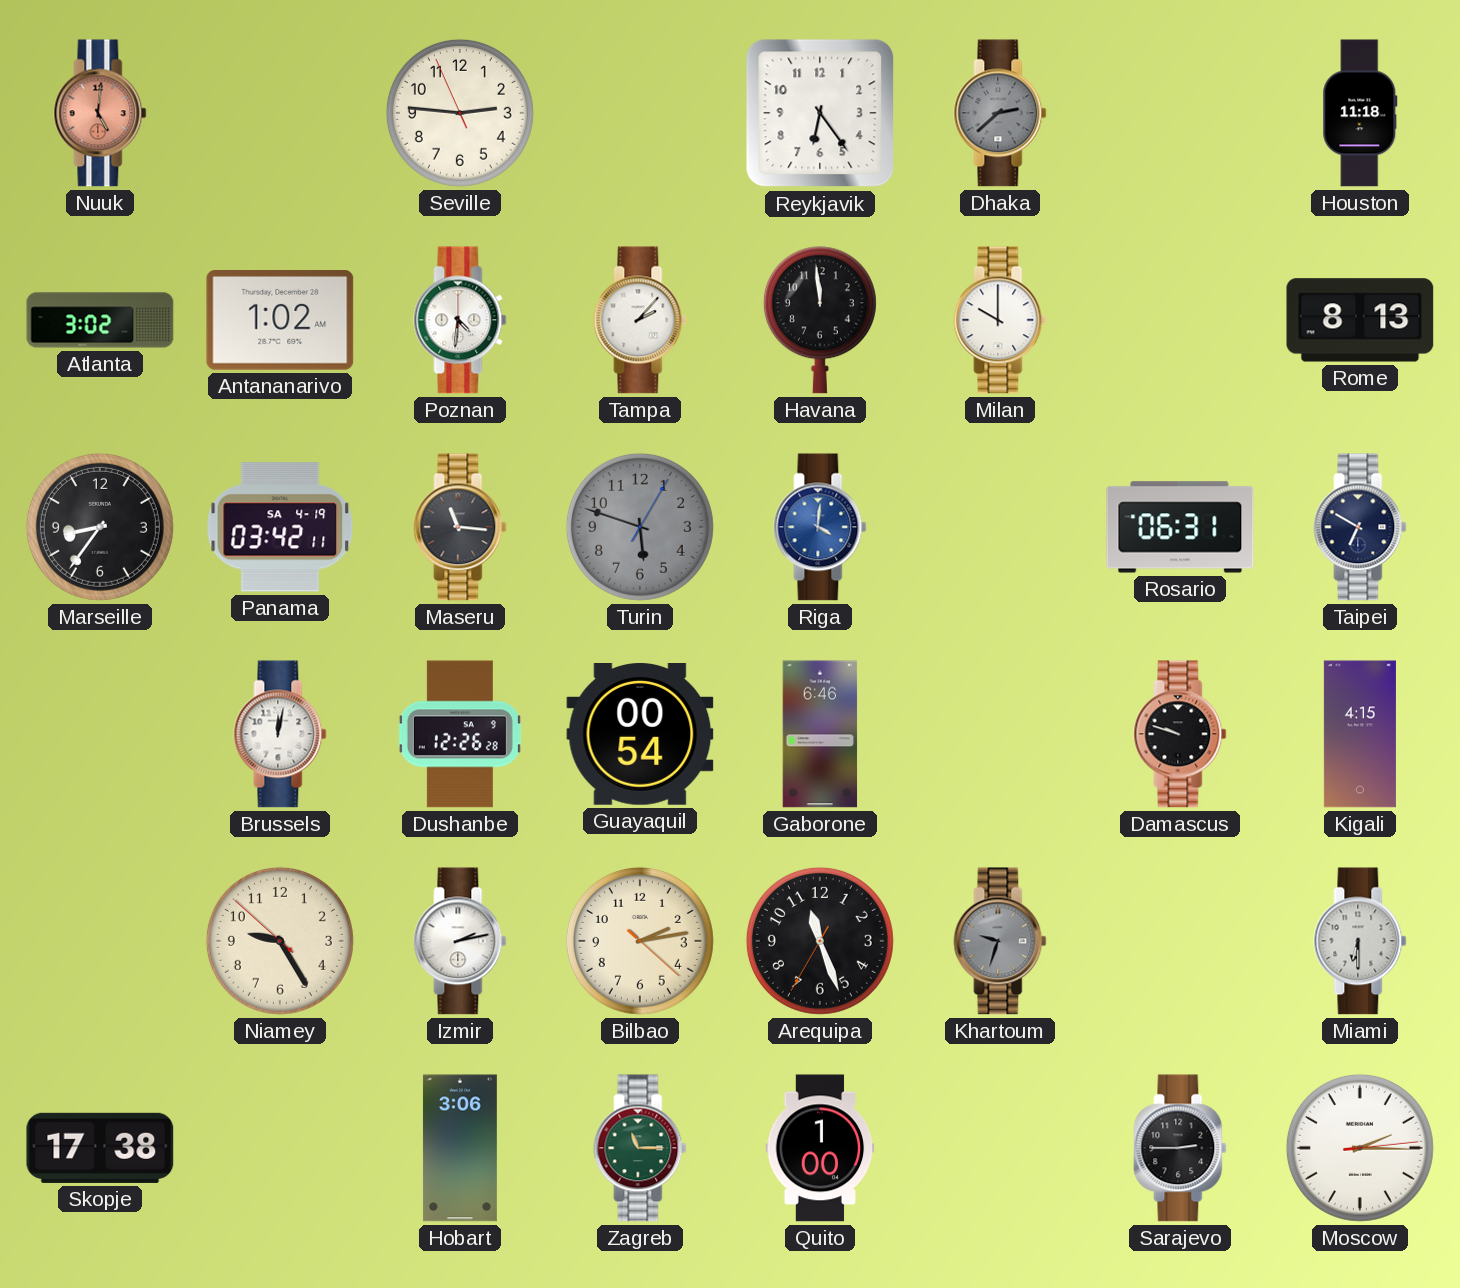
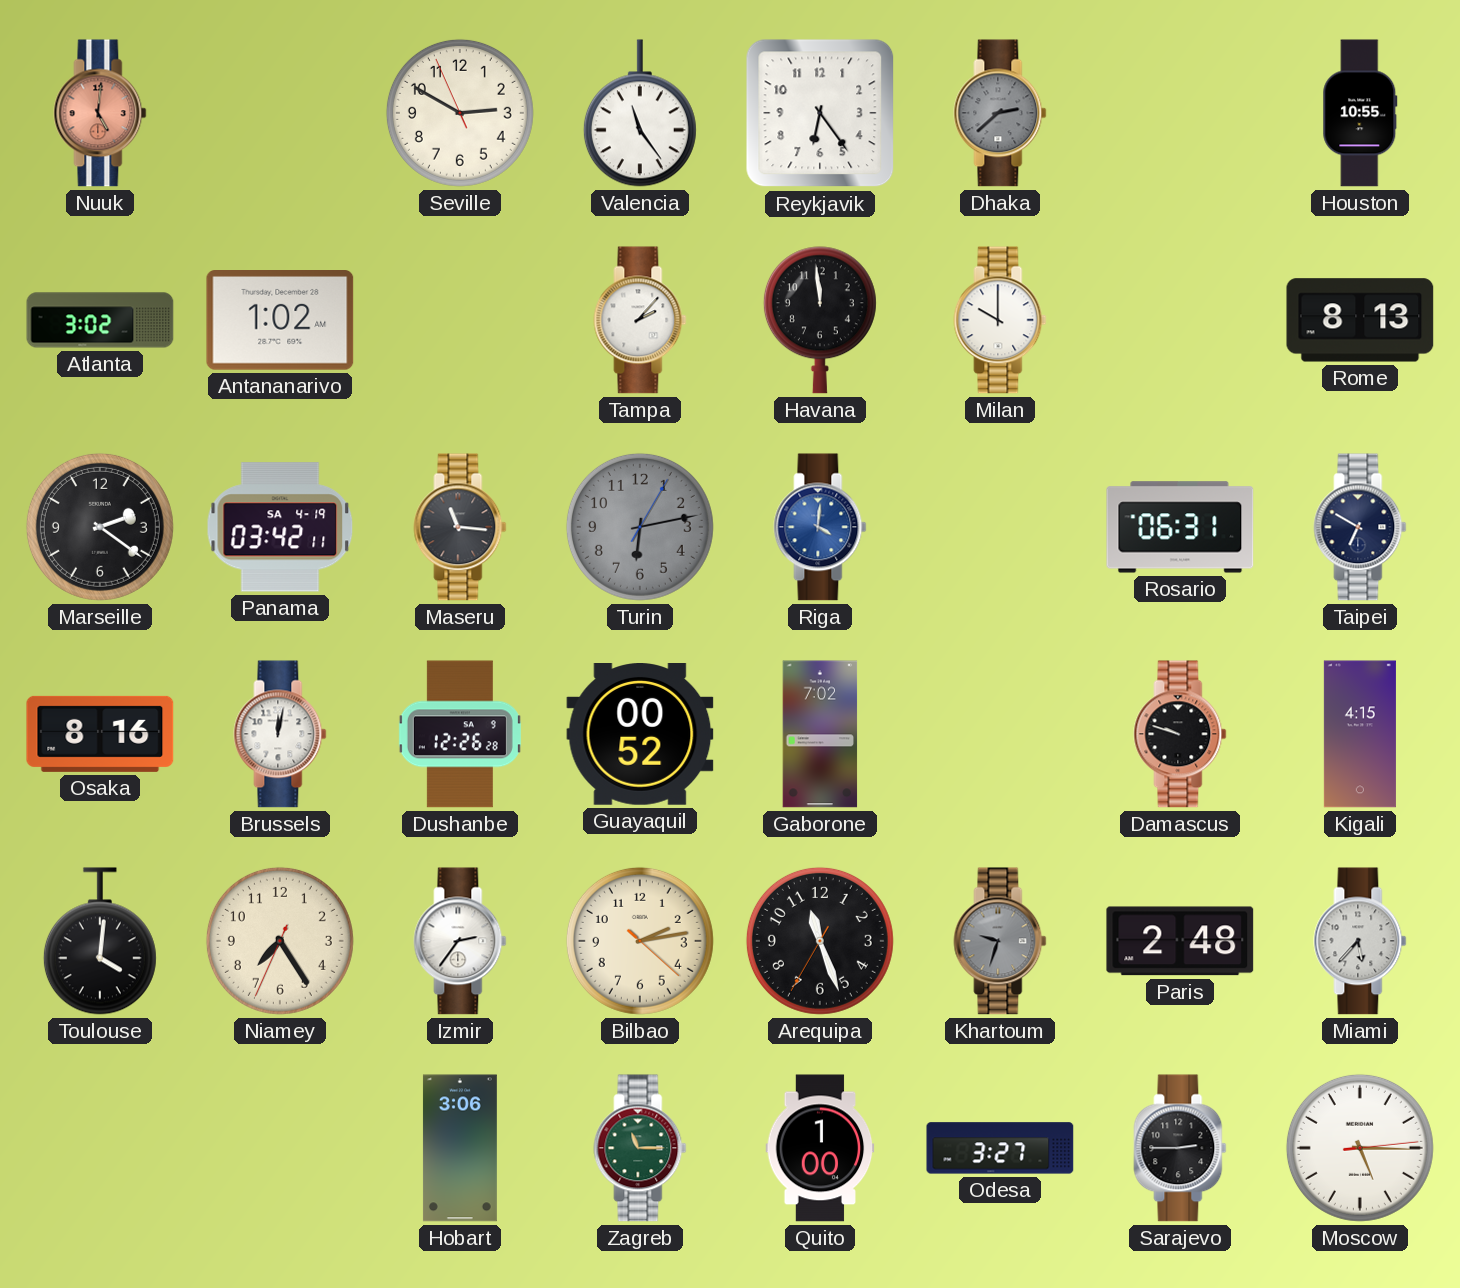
Seville: 2:45 -> 2:49
Valencia: none -> 11:24
Houston: 11:18 -> 10:55
Poznan: 4:31 -> none
Marseille: 8:36 -> 2:21
Turin: 5:48 -> 6:13
Osaka: none -> 8:16
Guayaquil: 00:54 -> 00:52
Gaborone: 6:46 -> 7:02
Toulouse: none -> 4:01
Niamey: 9:24 -> 7:24
Izmir: 2:13 -> 2:36
Paris: none -> 2:48
Miami: 6:30 -> 5:37
Skopje: 17:38 -> none
Odesa: none -> 3:27
Moscow: 2:15 -> 5:15
